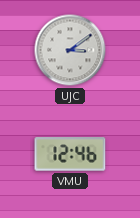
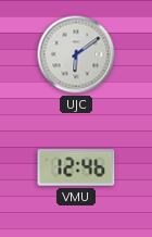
UJC: 3:09 -> 6:09
